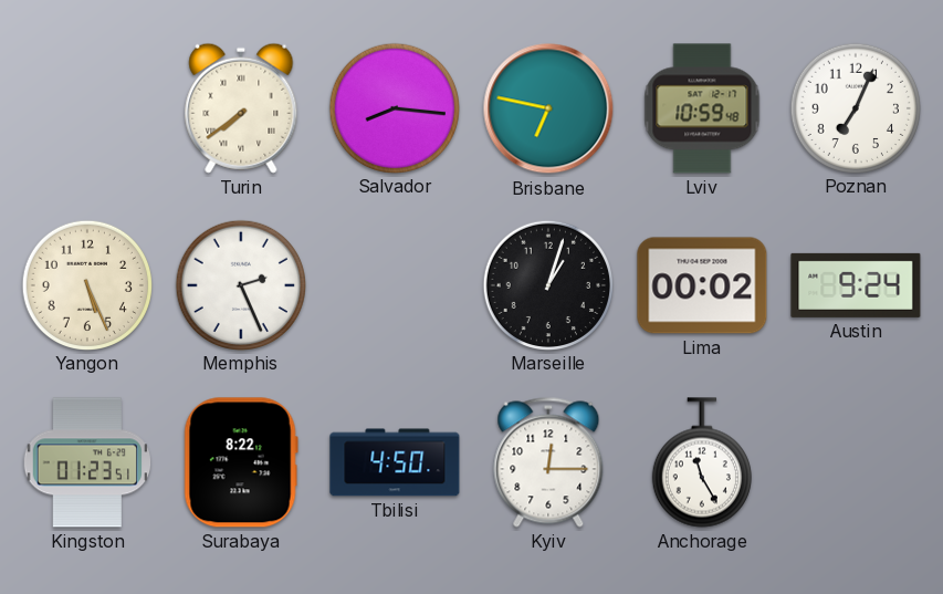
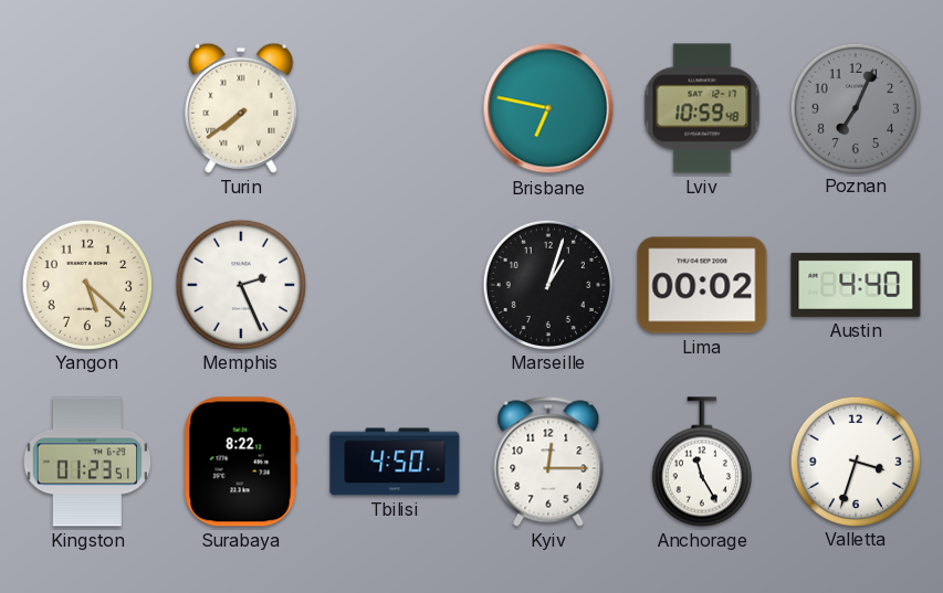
Salvador: 8:16 -> none
Poznan dial: white -> grey
Yangon: 5:26 -> 5:22
Austin: 9:24 -> 4:40
Valletta: none -> 3:33
